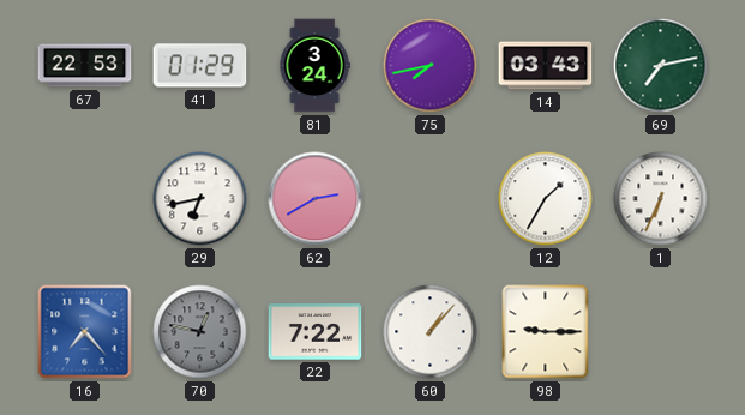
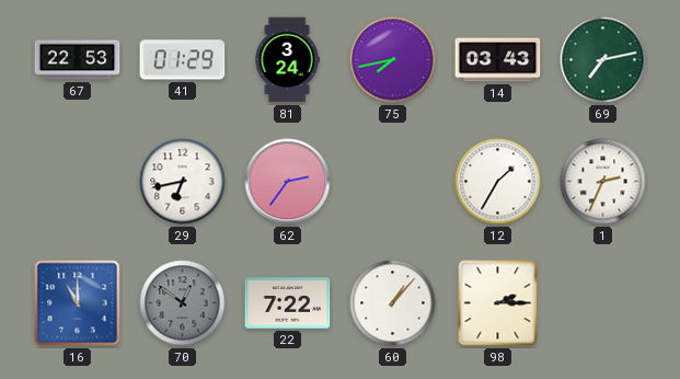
62: 2:40 -> 2:36
1: 6:34 -> 2:34
16: 7:23 -> 11:00
70: 12:47 -> 12:51
98: 9:15 -> 2:15
